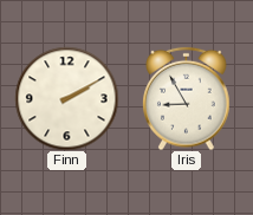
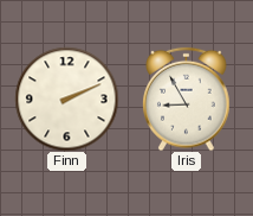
Finn: 2:10 -> 2:11
